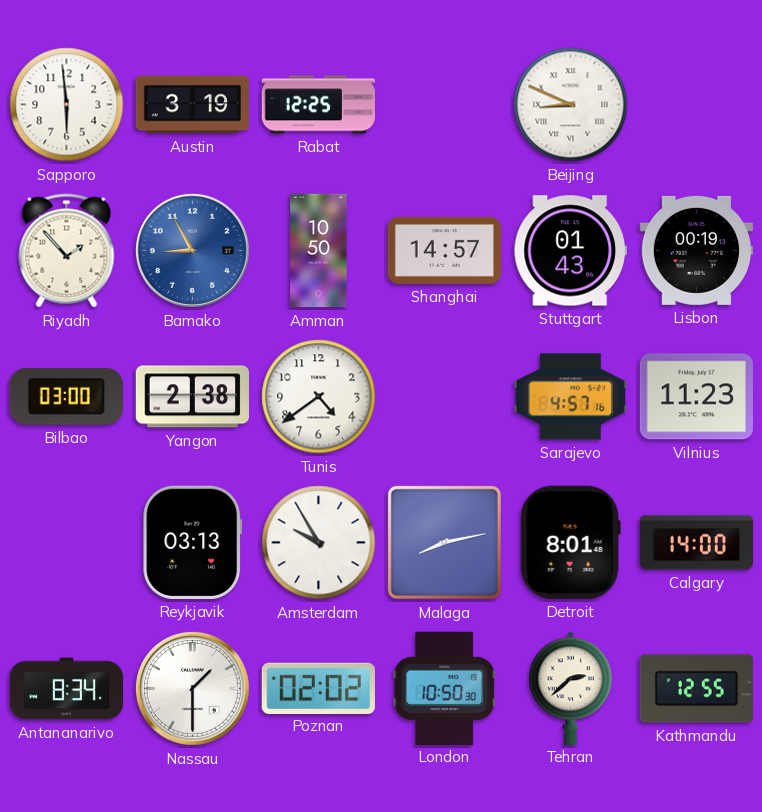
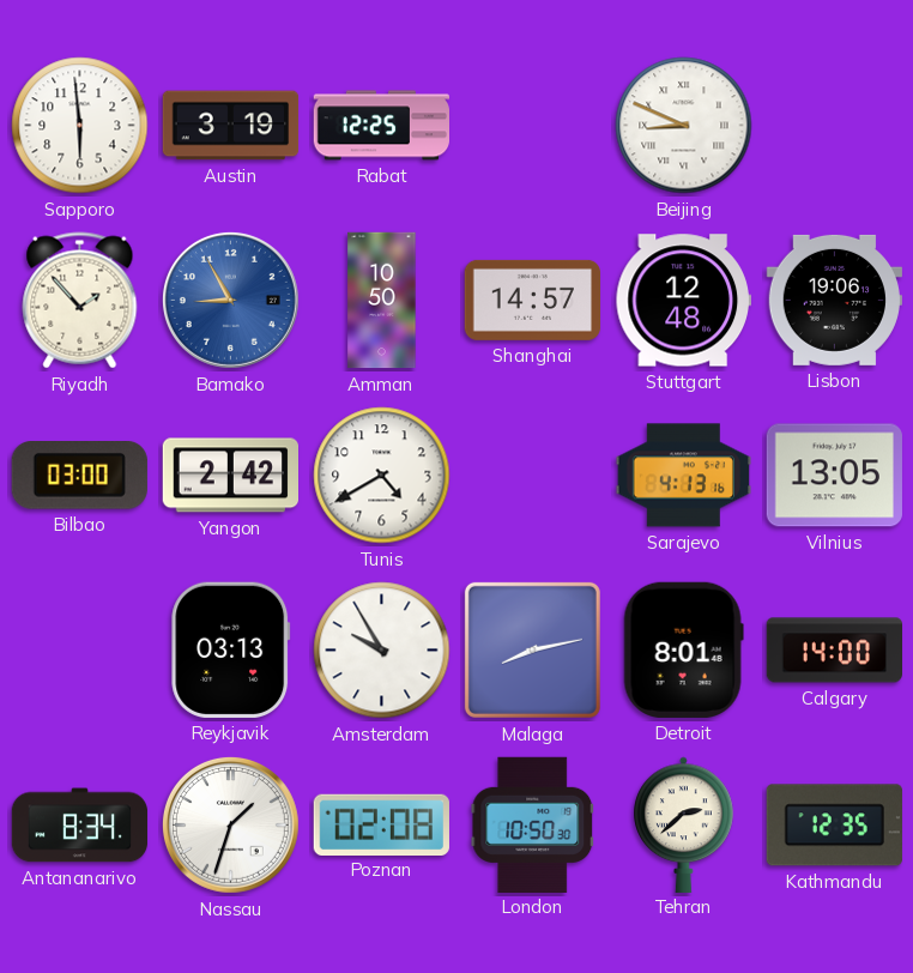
Stuttgart: 01:43 -> 12:48
Lisbon: 00:19 -> 19:06
Yangon: 2:38 -> 2:42
Tunis: 4:39 -> 4:40
Sarajevo: 4:57 -> 4:13
Vilnius: 11:23 -> 13:05
Nassau: 1:30 -> 1:33
Poznan: 02:02 -> 02:08
Kathmandu: 12:55 -> 12:35
